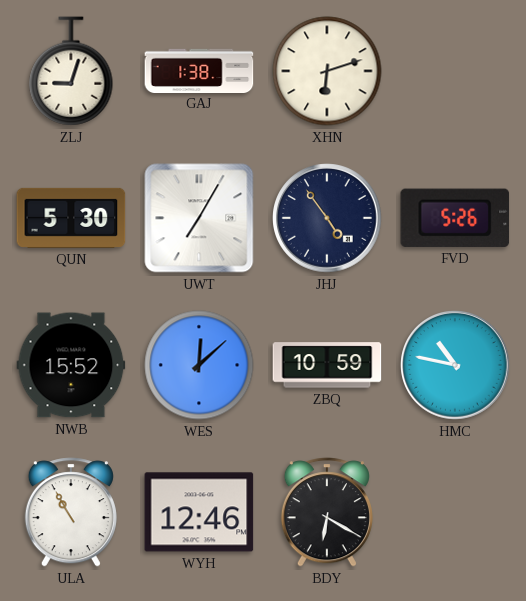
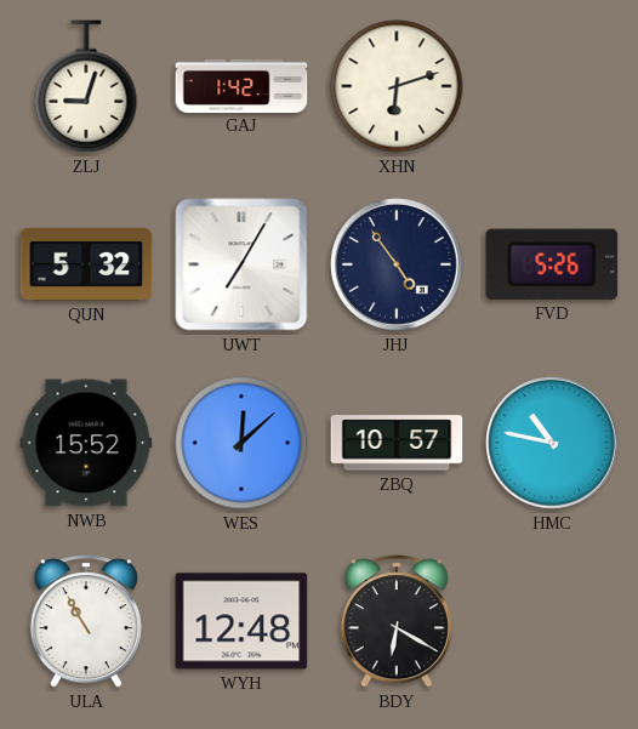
GAJ: 1:38 -> 1:42
QUN: 5:30 -> 5:32
ZBQ: 10:59 -> 10:57
WYH: 12:46 -> 12:48
